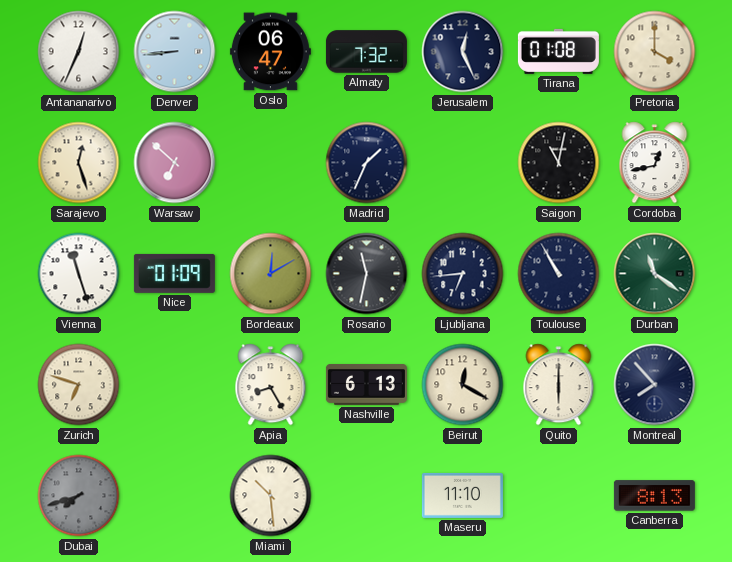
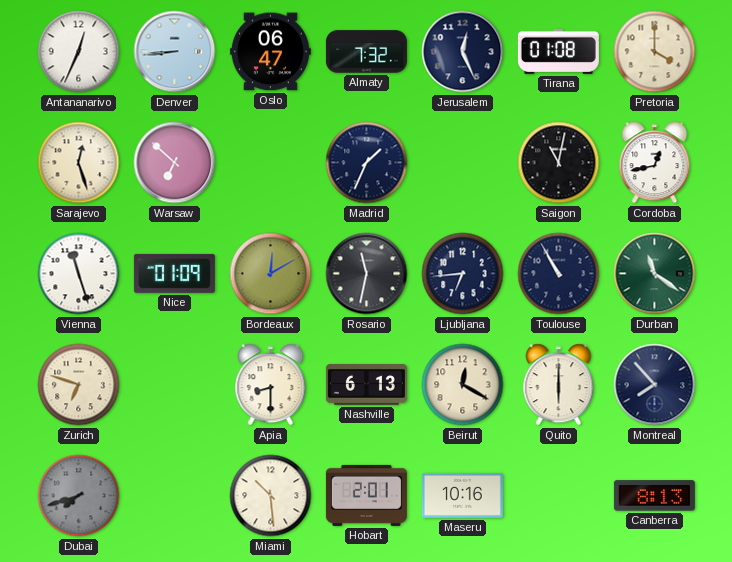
Apia: 8:25 -> 8:30
Hobart: none -> 2:01
Maseru: 11:10 -> 10:16
